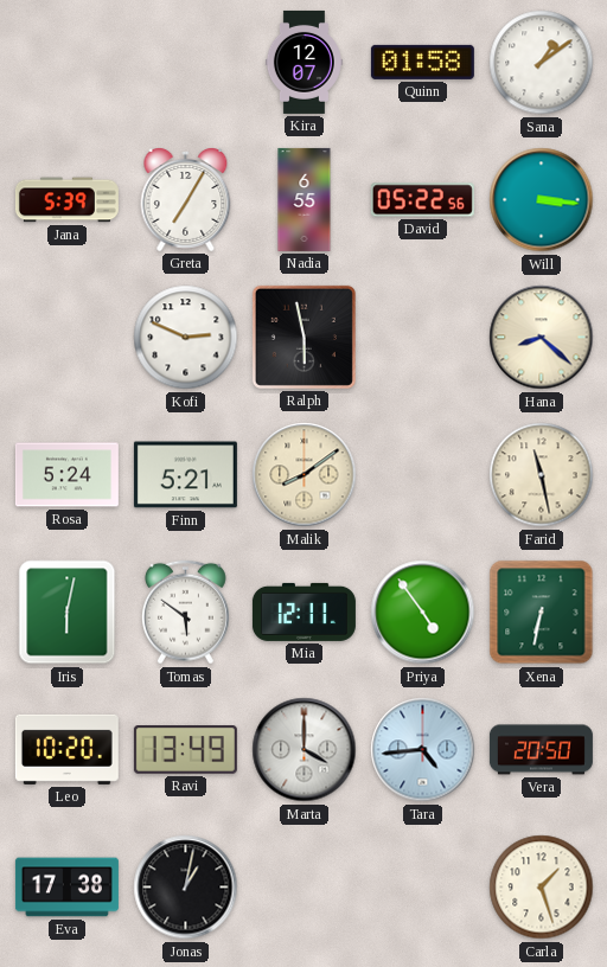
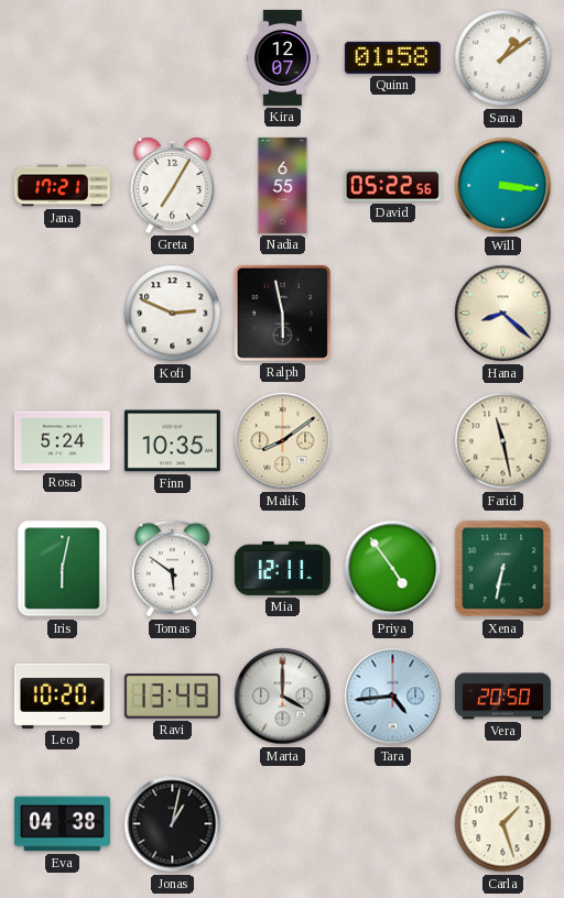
Jana: 5:39 -> 17:21
Finn: 5:21 -> 10:35
Eva: 17:38 -> 04:38
